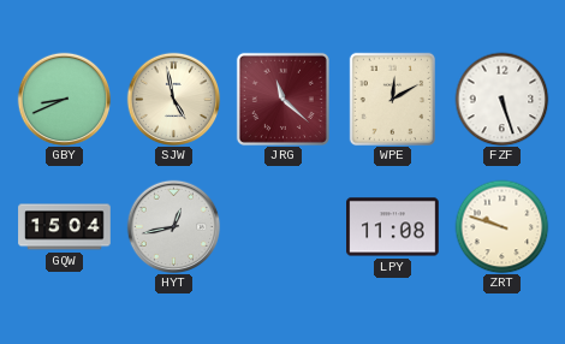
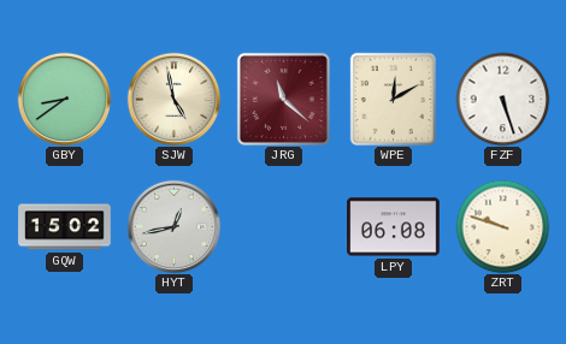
GBY: 8:41 -> 8:39
GQW: 15:04 -> 15:02
LPY: 11:08 -> 06:08
